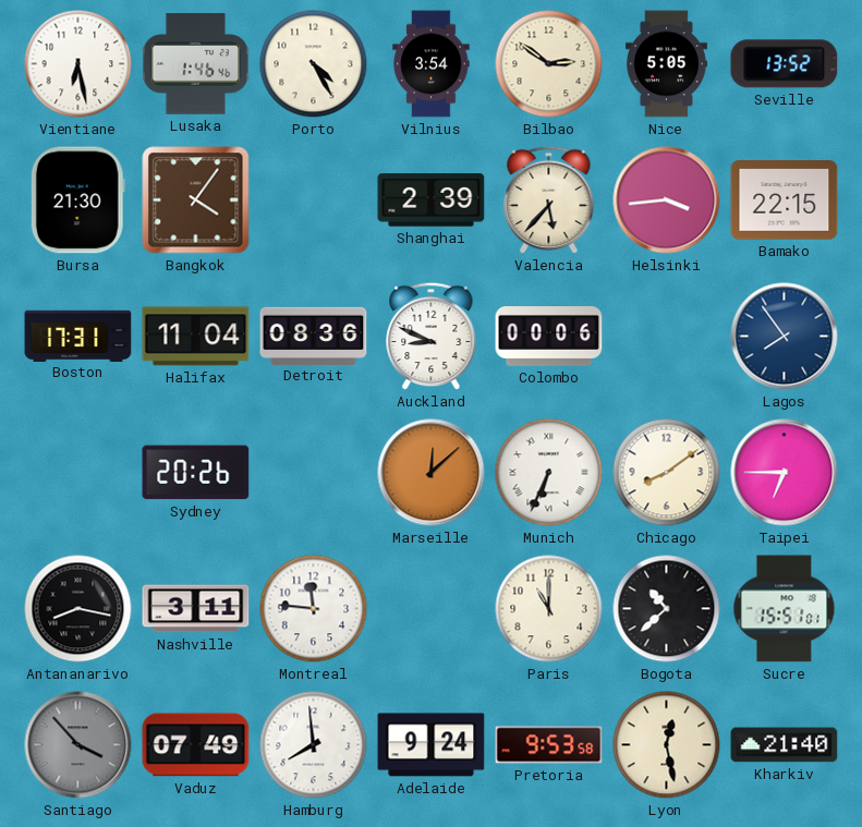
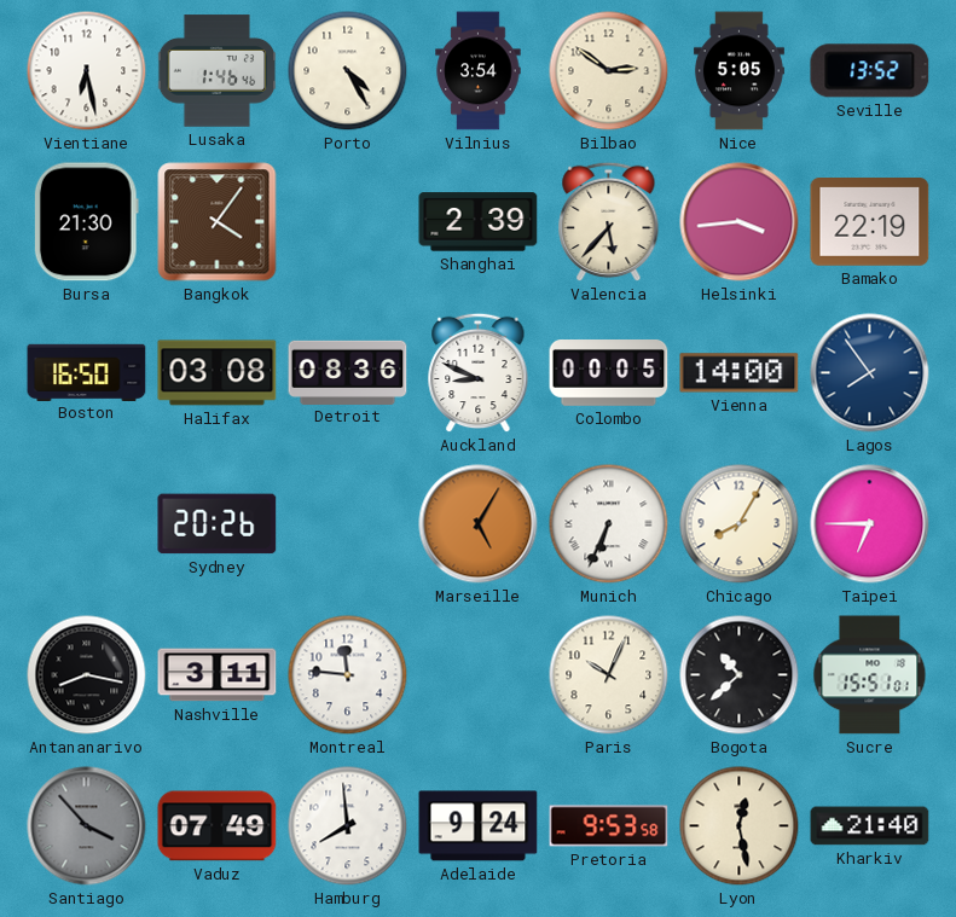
Bamako: 22:15 -> 22:19
Boston: 17:31 -> 16:50
Halifax: 11:04 -> 03:08
Colombo: 00:06 -> 00:05
Vienna: none -> 14:00
Marseille: 12:08 -> 5:05
Chicago: 8:09 -> 8:05
Paris: 11:00 -> 10:04
